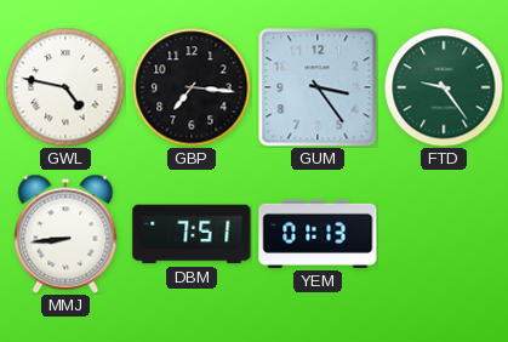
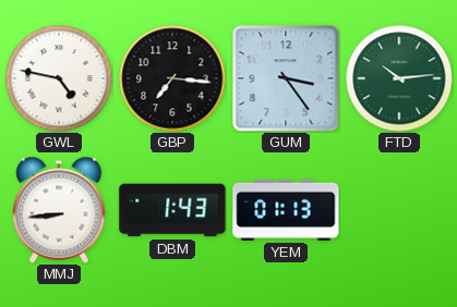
FTD: 9:24 -> 10:14
DBM: 7:51 -> 1:43
